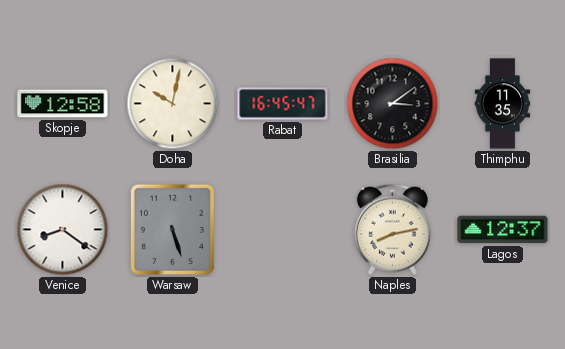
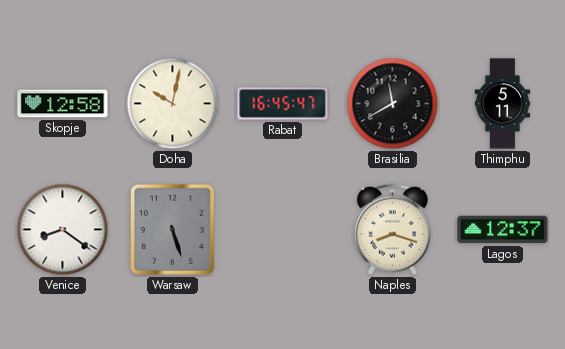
Brasilia: 3:09 -> 11:40
Thimphu: 11:35 -> 5:11
Naples: 8:13 -> 8:18
